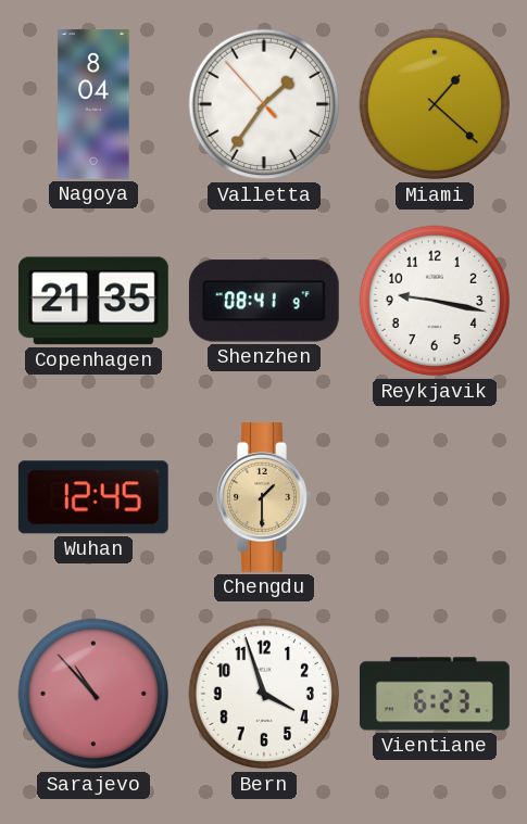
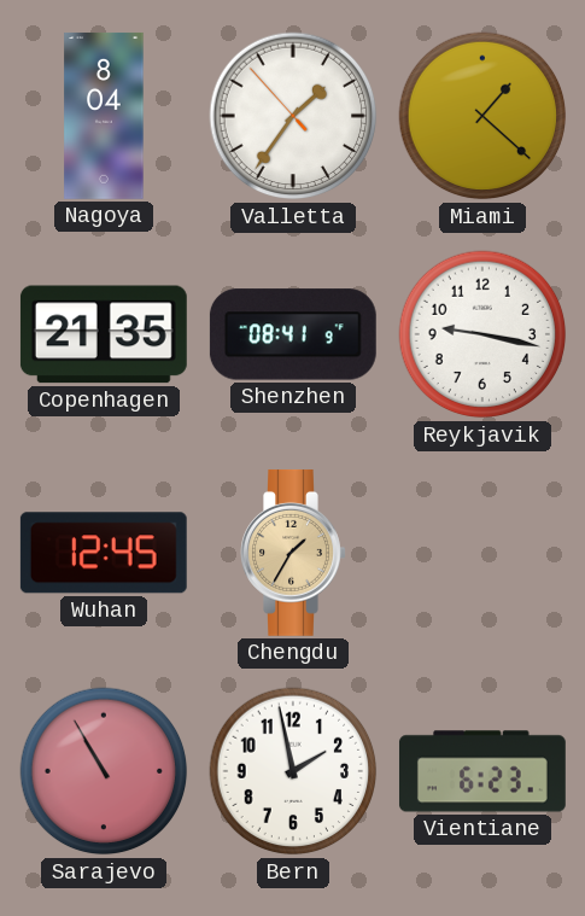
Chengdu: 1:30 -> 1:35
Sarajevo: 10:53 -> 10:55
Bern: 3:57 -> 1:58
